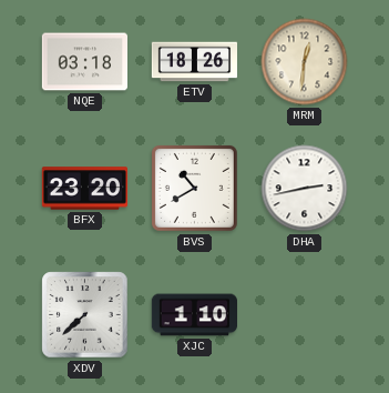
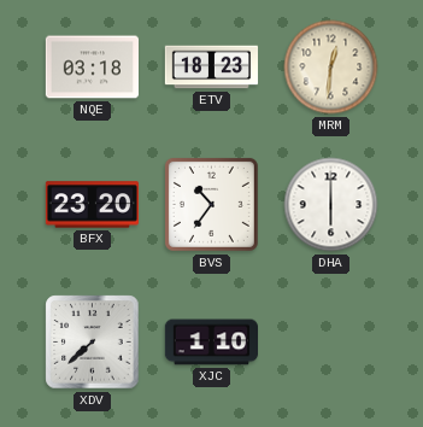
ETV: 18:26 -> 18:23
BVS: 10:40 -> 10:36
DHA: 2:43 -> 6:00
